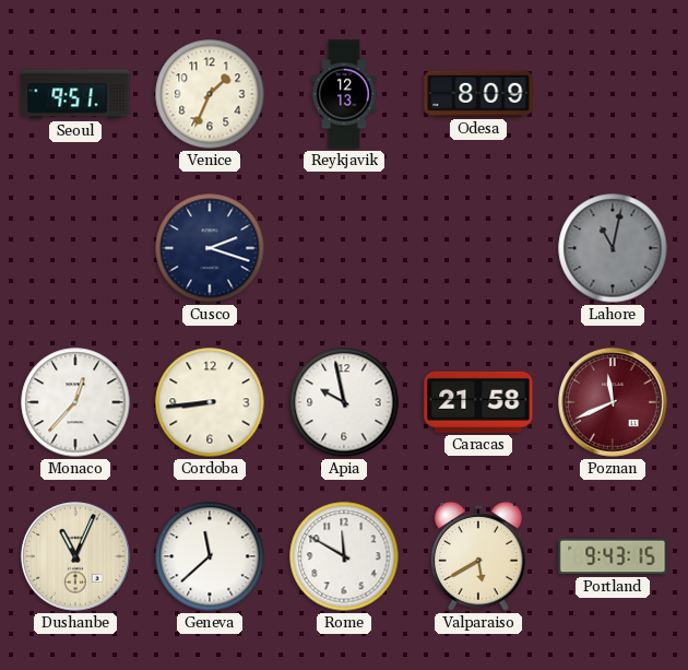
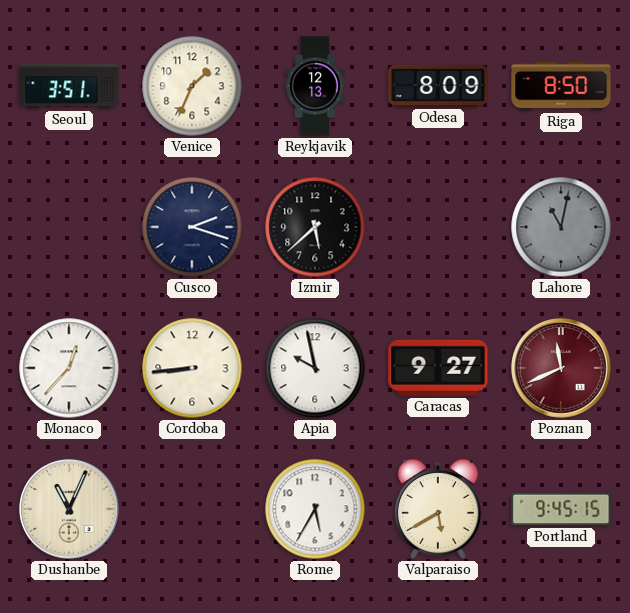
Seoul: 9:51 -> 3:51
Riga: none -> 8:50
Izmir: none -> 5:38
Caracas: 21:58 -> 9:27
Geneva: 11:38 -> none
Rome: 11:50 -> 5:35
Portland: 9:43 -> 9:45
